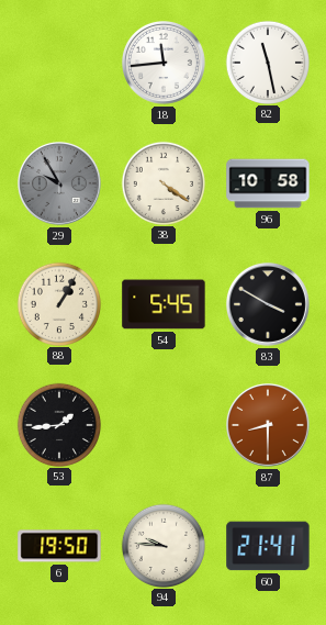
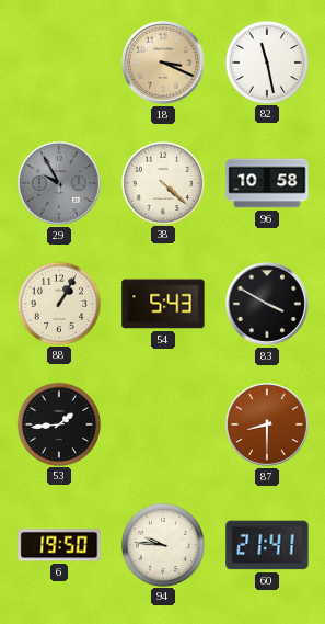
18: 11:44 -> 3:19
18 dial: white -> champagne
38: 4:21 -> 4:22
54: 5:45 -> 5:43
